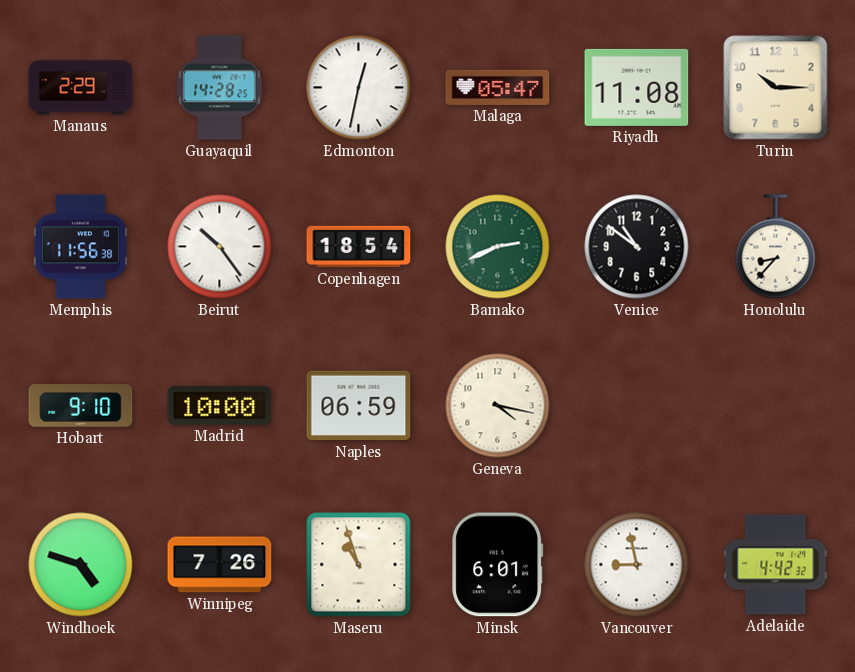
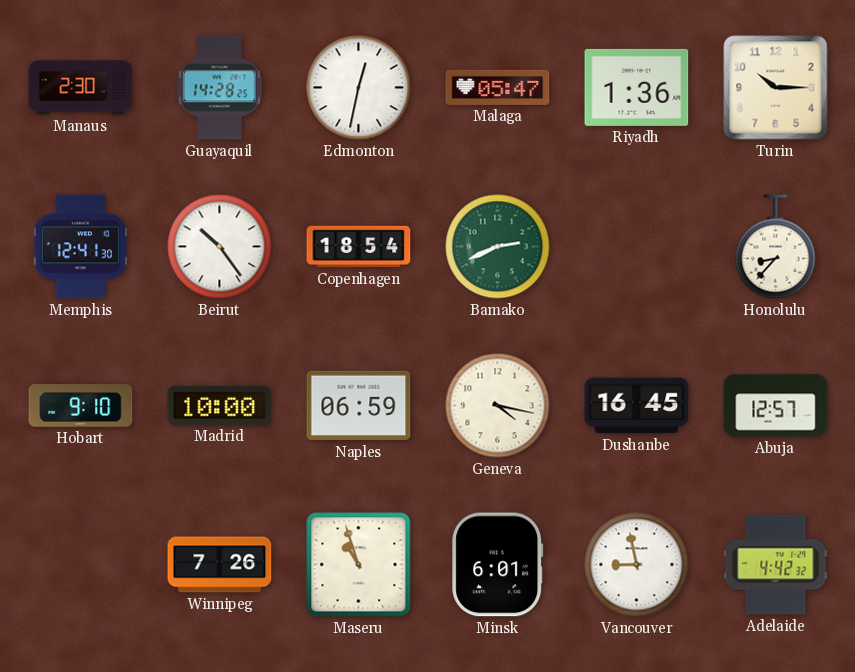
Manaus: 2:29 -> 2:30
Riyadh: 11:08 -> 1:36
Memphis: 11:56 -> 12:41
Venice: 10:51 -> none
Dushanbe: none -> 16:45
Abuja: none -> 12:57
Windhoek: 4:48 -> none
